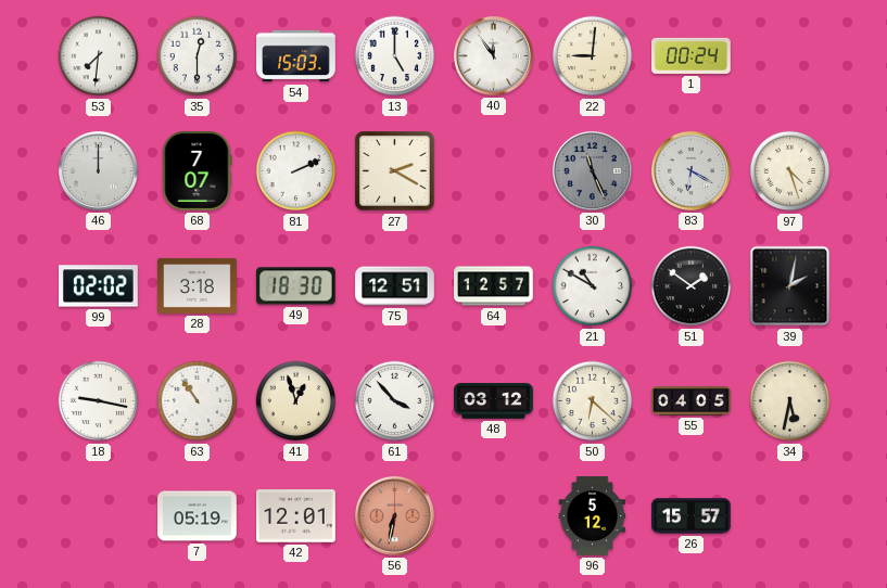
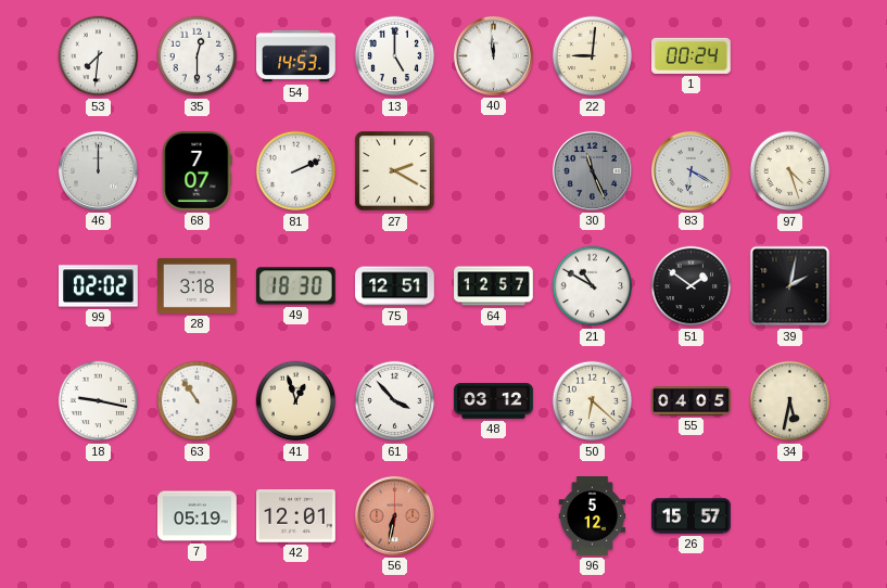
54: 15:03 -> 14:53
40: 11:54 -> 11:59
